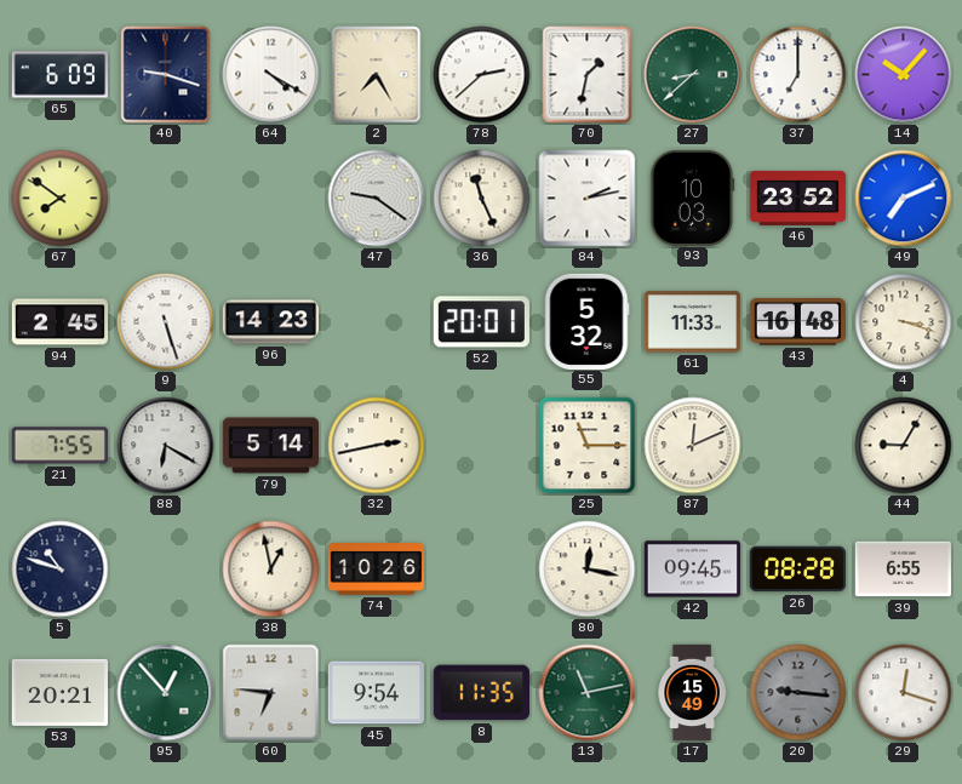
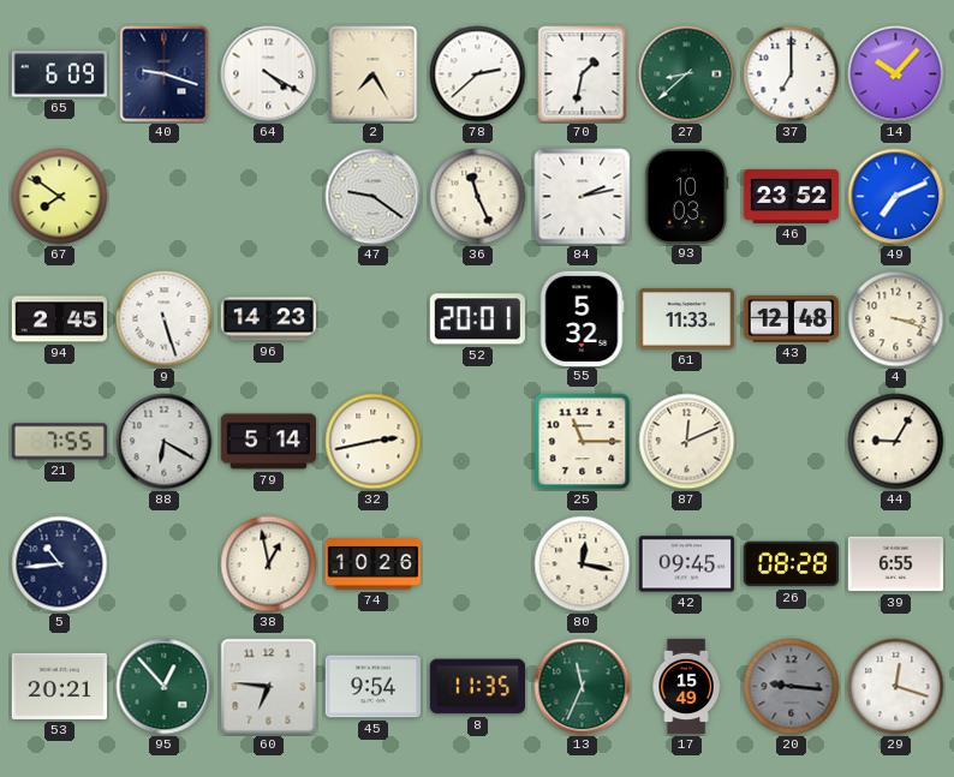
43: 16:48 -> 12:48
5: 10:48 -> 10:44
13: 11:13 -> 11:34
